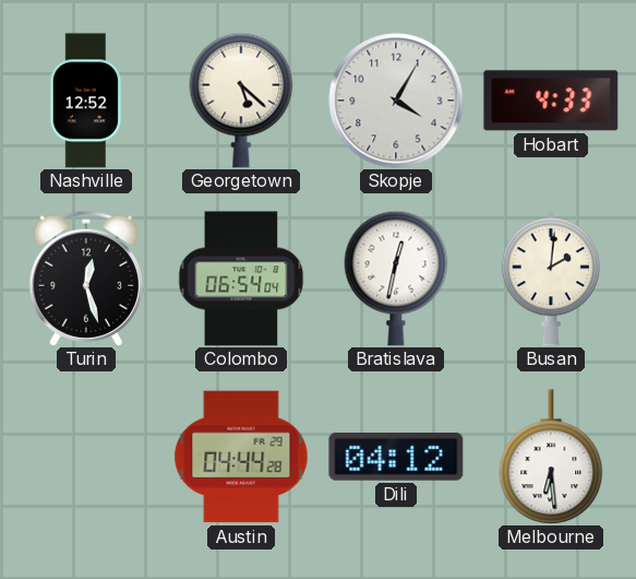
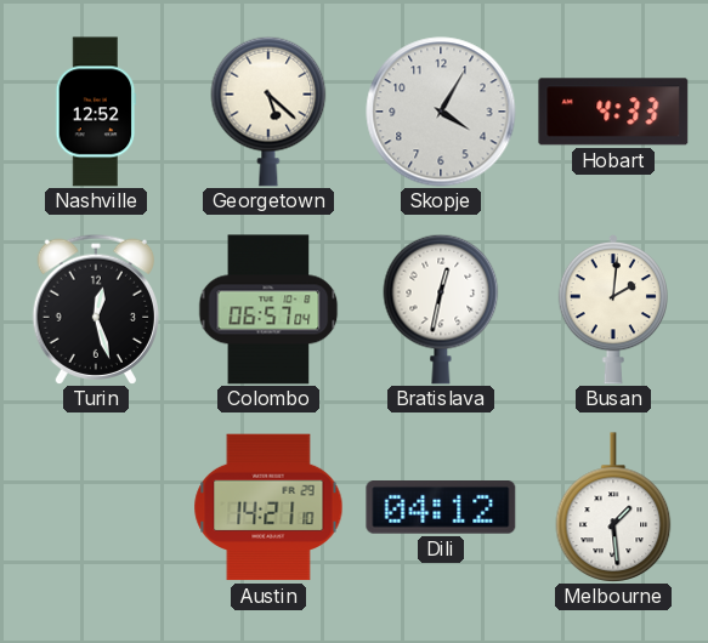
Colombo: 06:54 -> 06:57
Austin: 04:44 -> 14:21
Melbourne: 6:29 -> 1:29
